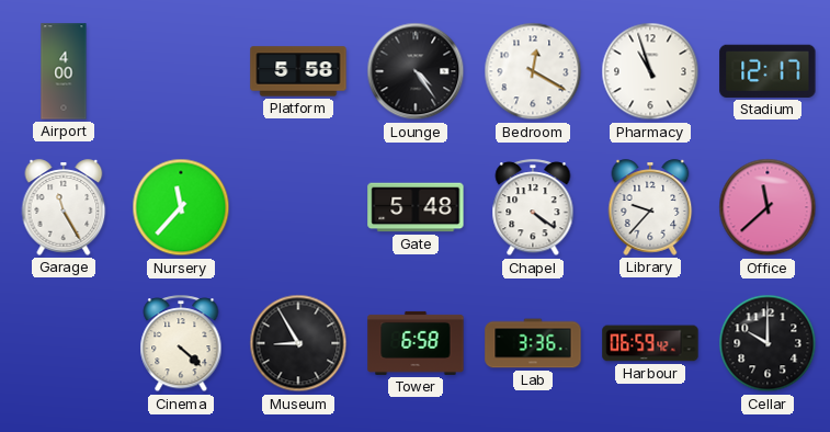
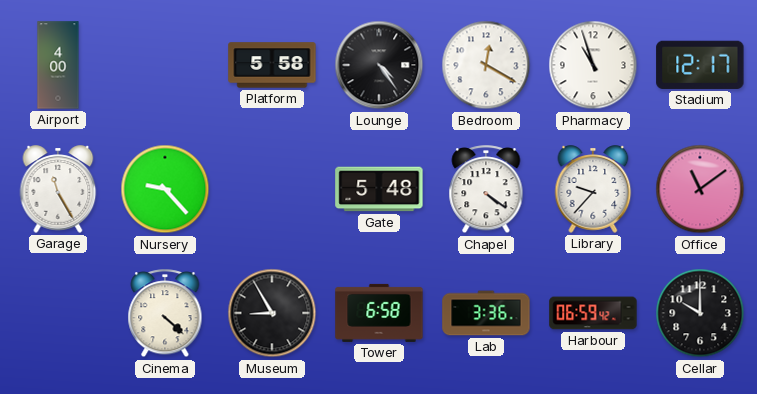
Nursery: 11:37 -> 9:23
Office: 11:38 -> 11:09
